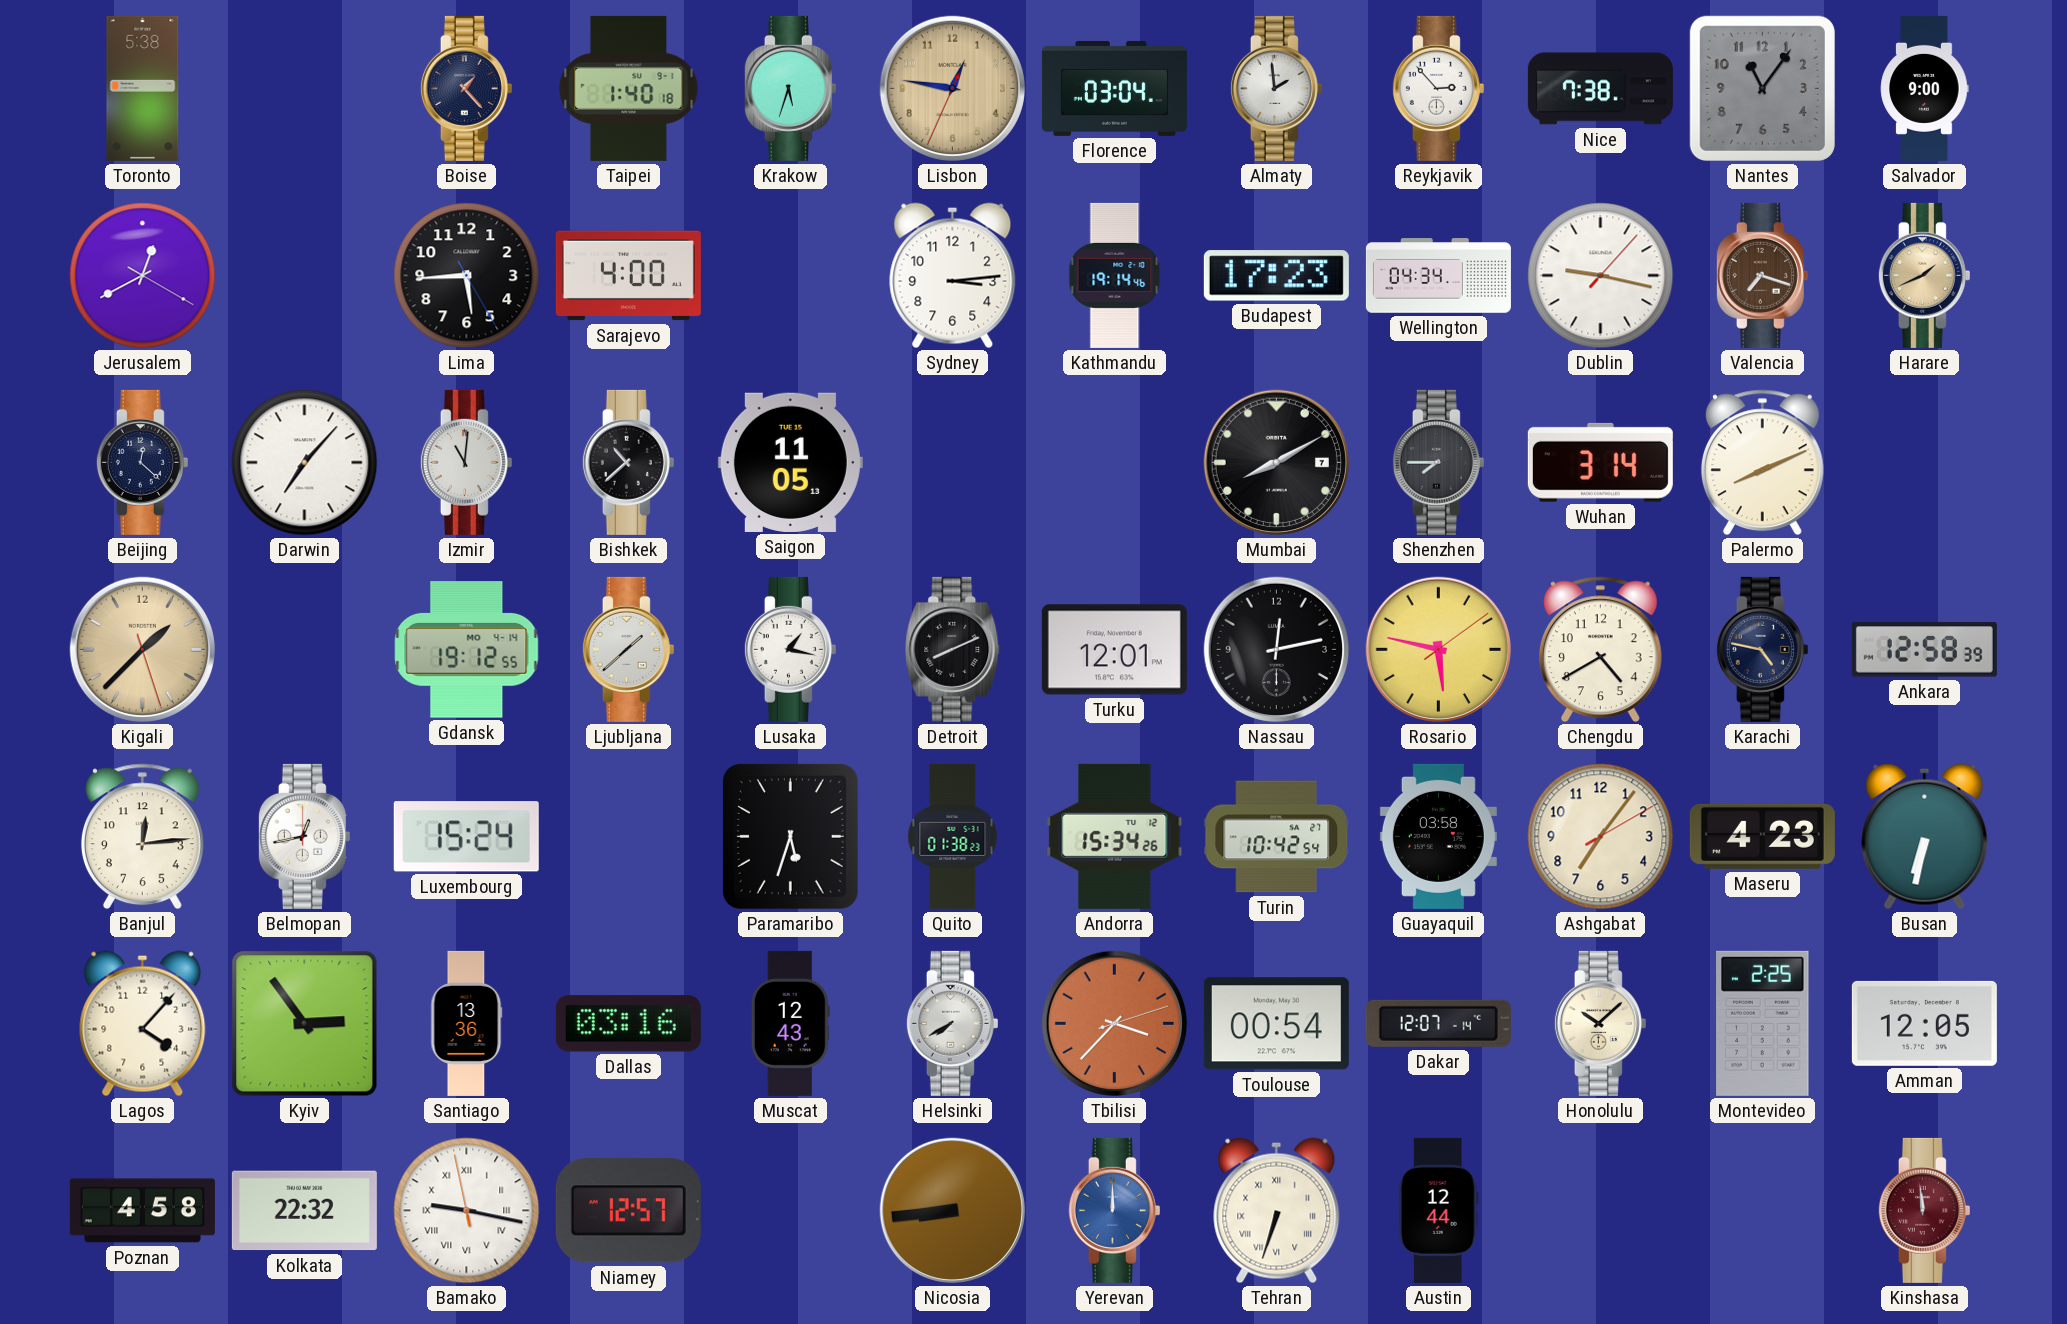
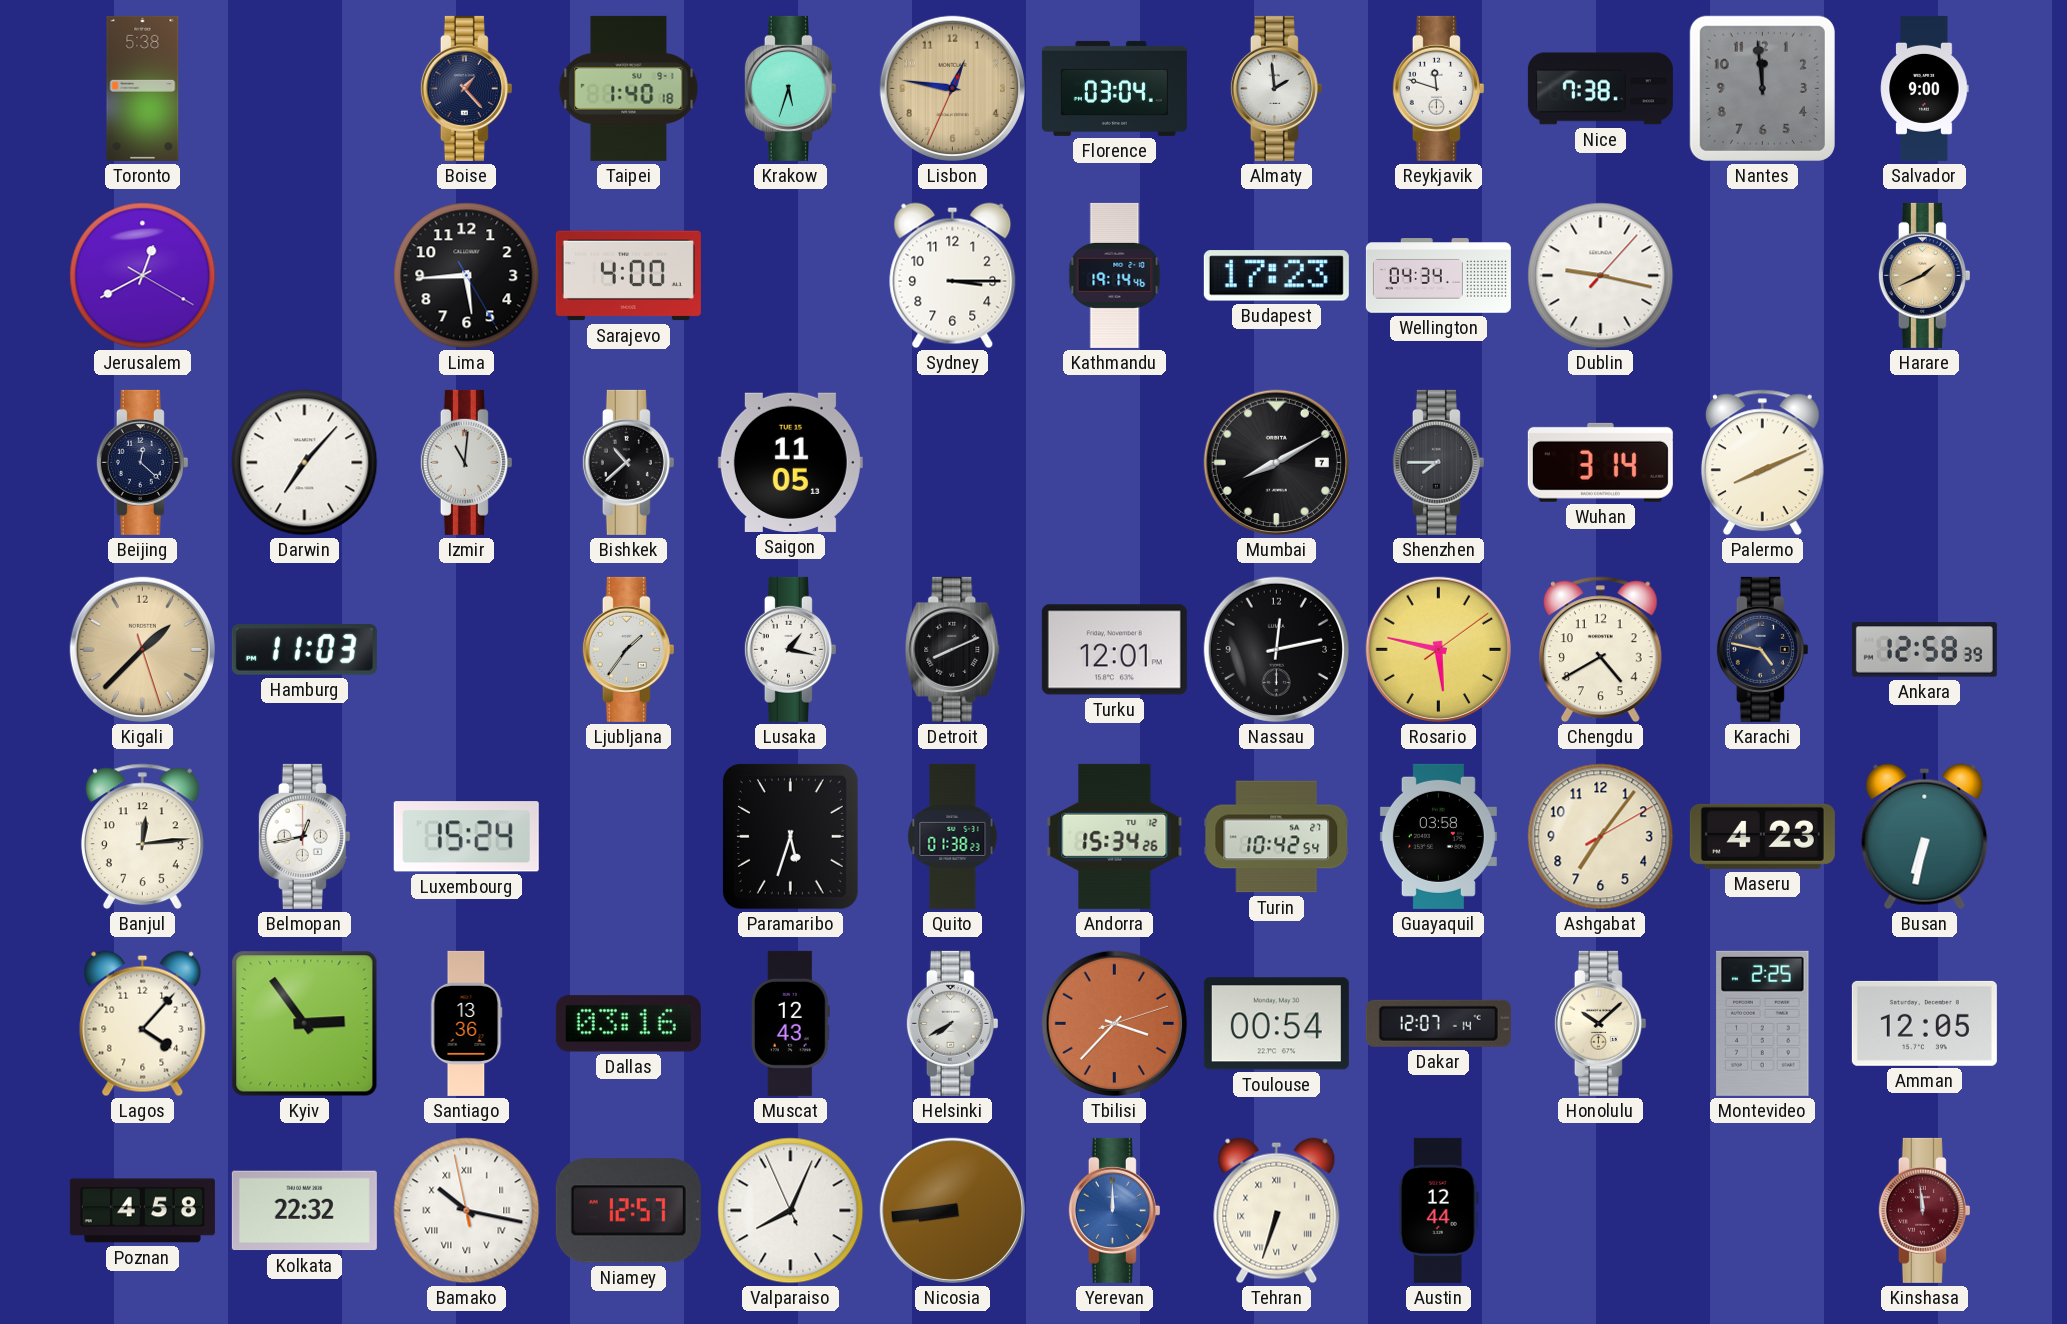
Reykjavik: 2:53 -> 11:48
Nantes: 11:06 -> 11:59
Sydney: 3:14 -> 3:15
Valencia: 7:18 -> none
Hamburg: none -> 11:03
Gdansk: 19:12 -> none
Ljubljana: 1:38 -> 1:36
Bamako: 9:16 -> 10:16
Valparaiso: none -> 8:03
